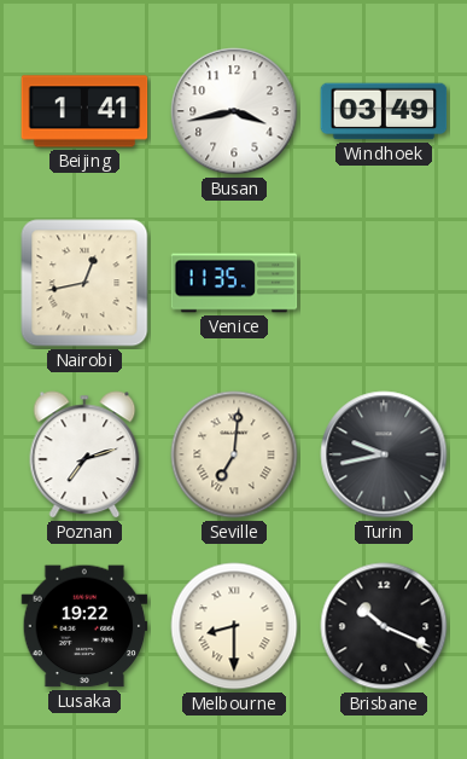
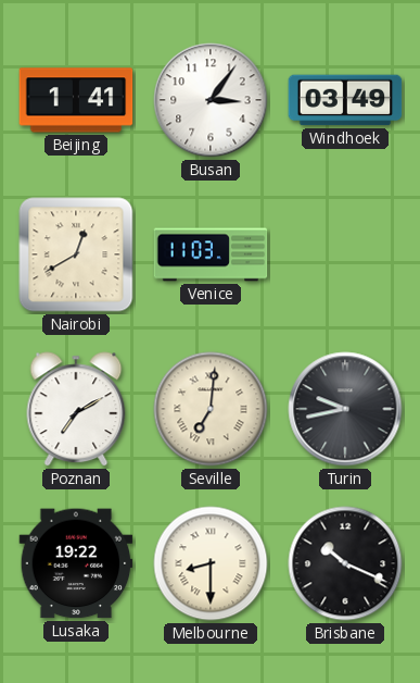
Busan: 3:43 -> 3:06
Nairobi: 12:43 -> 12:40
Venice: 11:35 -> 11:03
Poznan: 7:12 -> 7:10
